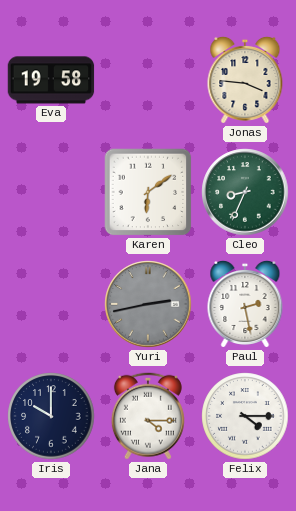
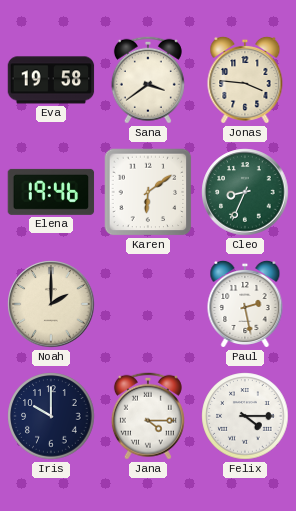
Sana: none -> 3:39
Elena: none -> 19:46
Noah: none -> 2:00
Yuri: 2:43 -> none
